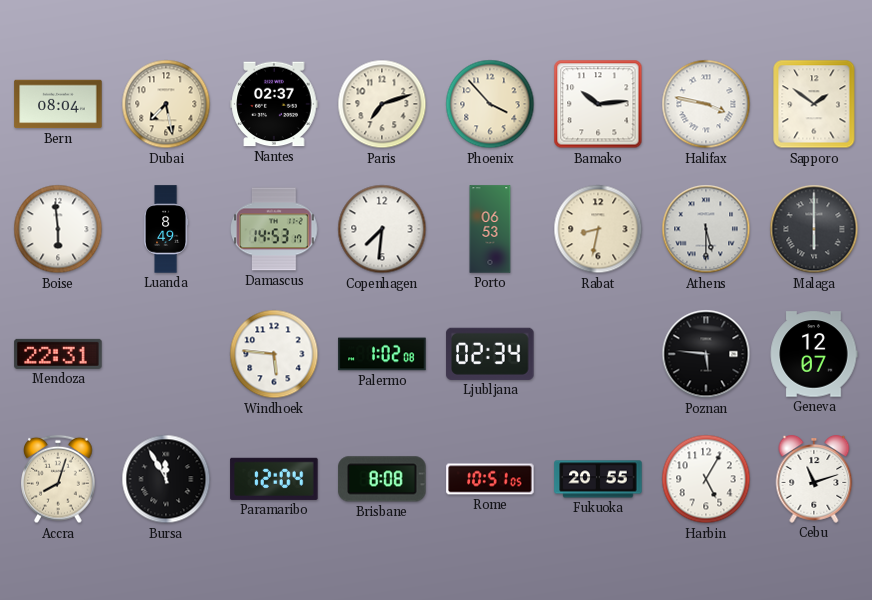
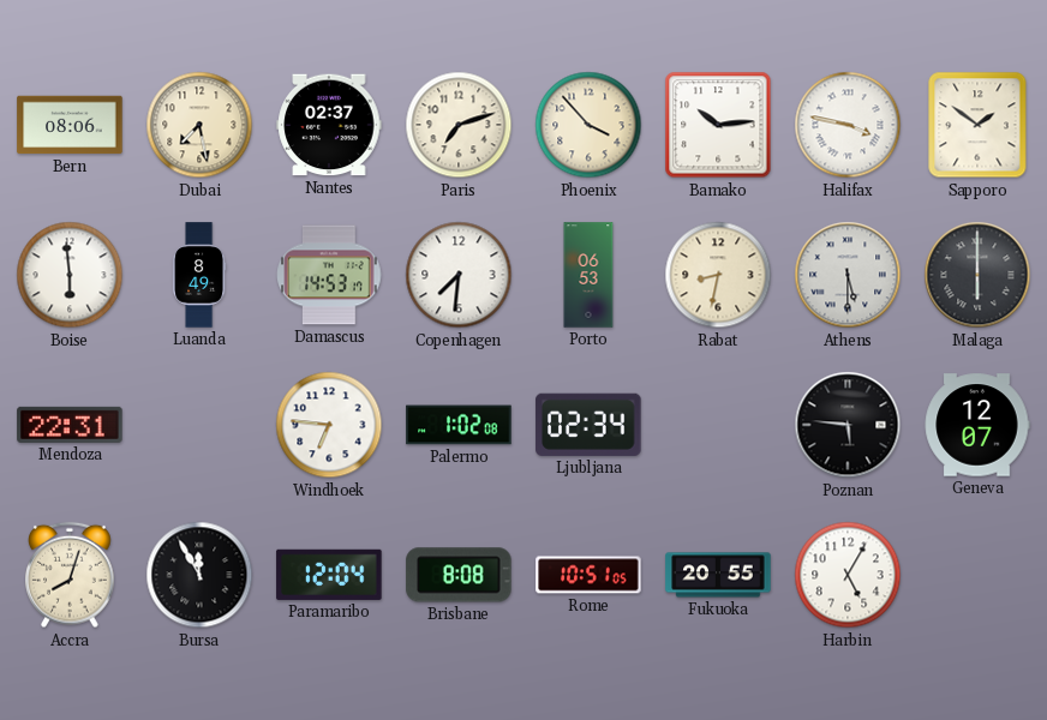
Bern: 08:04 -> 08:06
Windhoek: 5:46 -> 6:46
Cebu: 11:12 -> none
